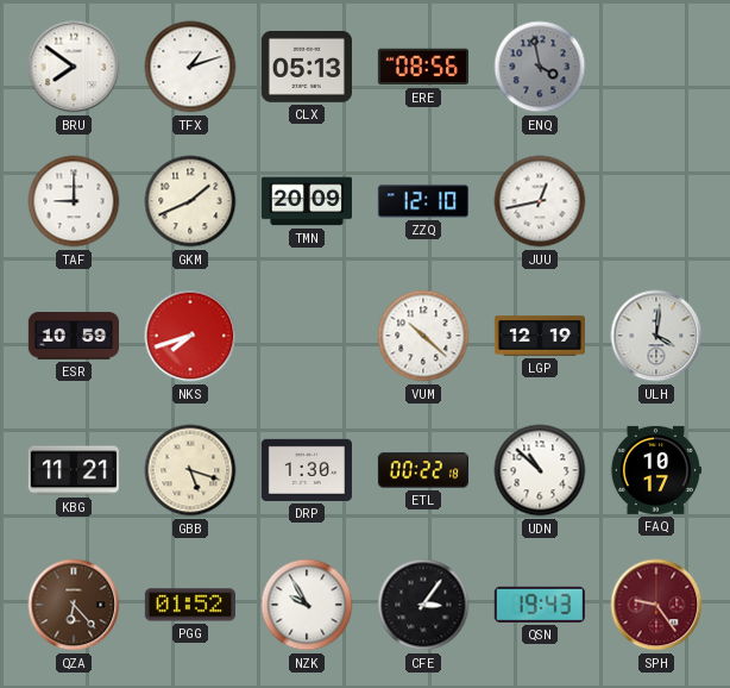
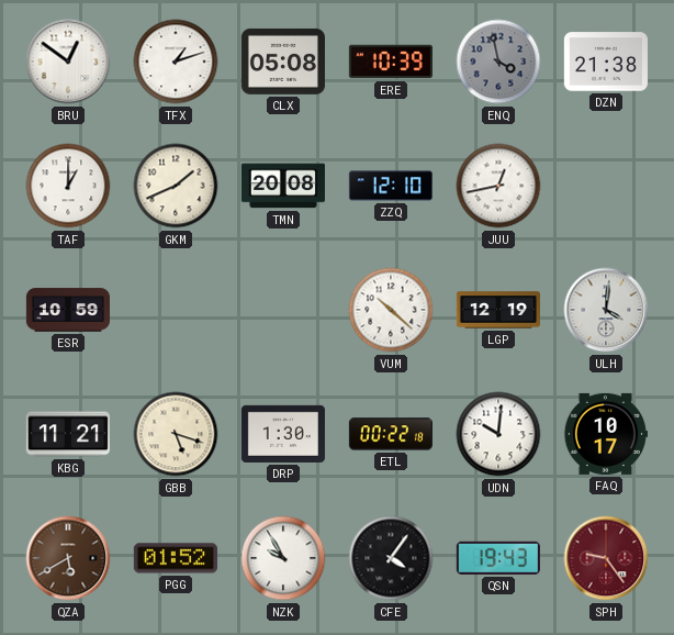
BRU: 7:51 -> 12:51
CLX: 05:13 -> 05:08
ERE: 08:56 -> 10:39
DZN: none -> 21:38
TAF: 9:00 -> 1:00
TMN: 20:09 -> 20:08
NKS: 7:42 -> none
UDN: 10:52 -> 10:01
QZA: 6:23 -> 5:40
CFE: 3:06 -> 4:06
